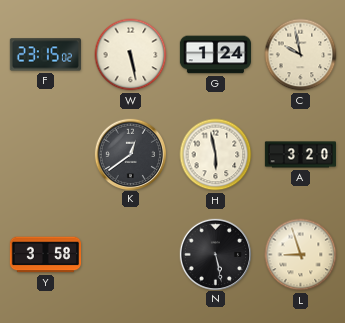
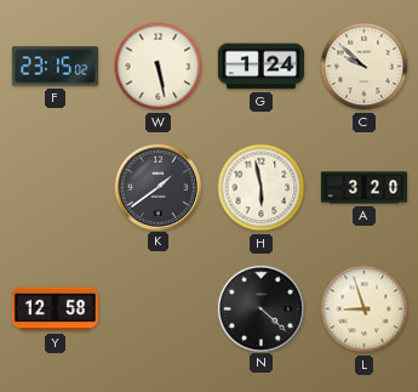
C: 9:58 -> 9:52
K: 12:39 -> 1:39
Y: 3:58 -> 12:58
N: 5:28 -> 4:22
